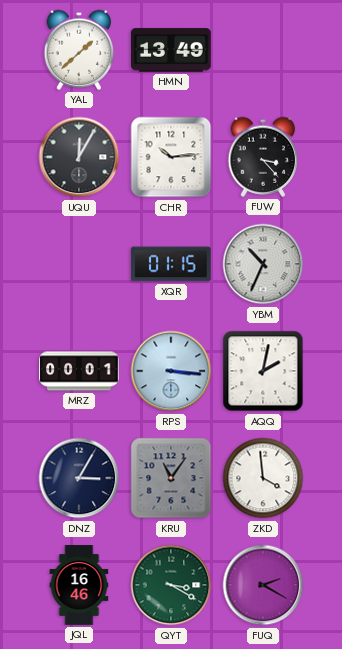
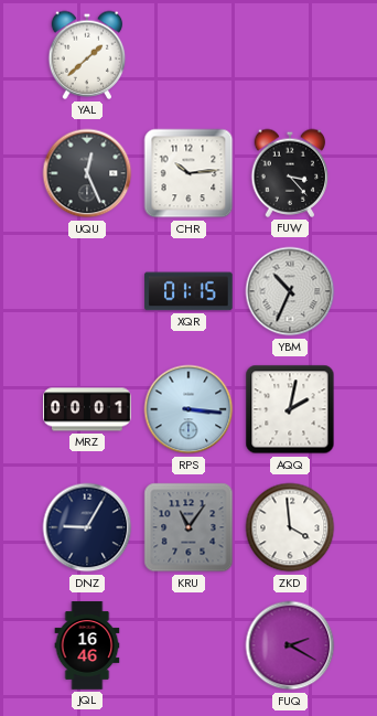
HMN: 13:49 -> none
UQU: 12:05 -> 12:26
DNZ: 3:05 -> 9:05
QYT: 3:20 -> none
